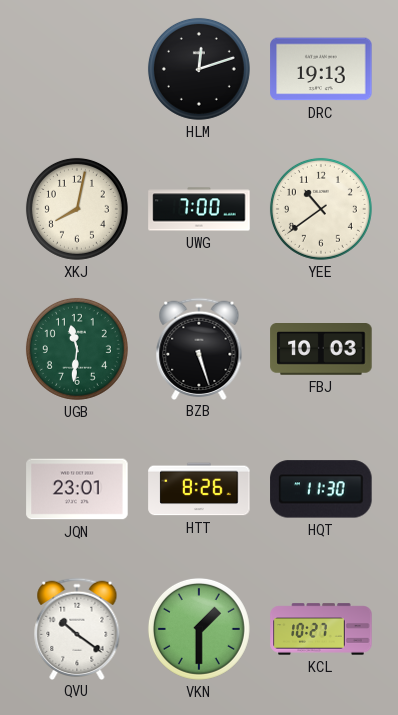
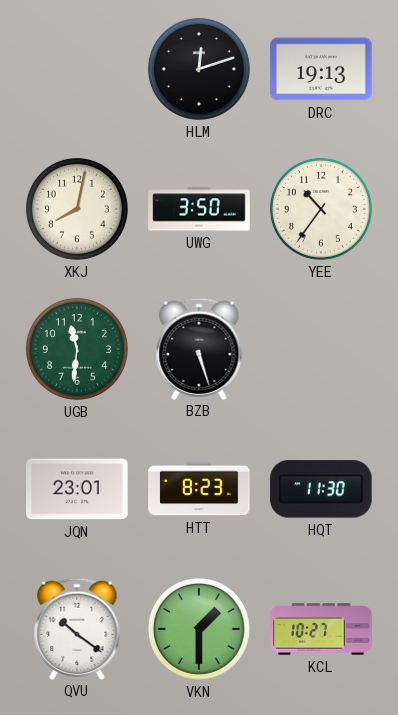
UWG: 7:00 -> 3:50
YEE: 10:39 -> 10:36
FBJ: 10:03 -> none
HTT: 8:26 -> 8:23
